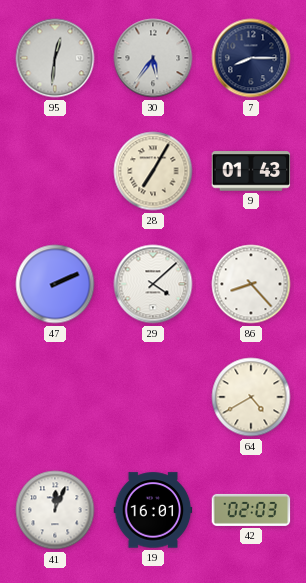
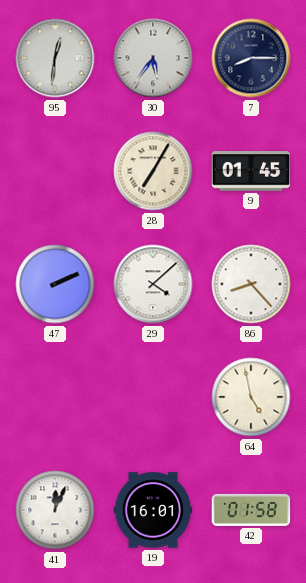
9: 01:43 -> 01:45
64: 4:40 -> 4:58
42: 02:03 -> 01:58
